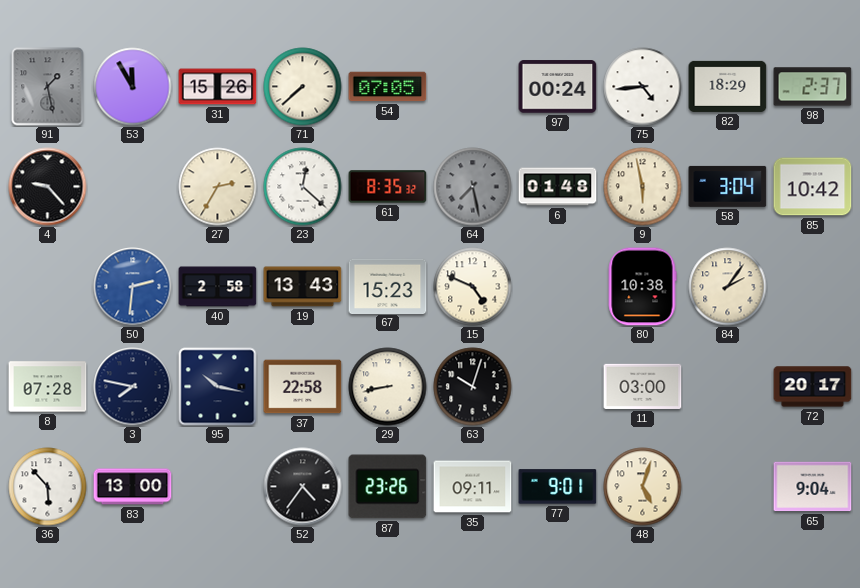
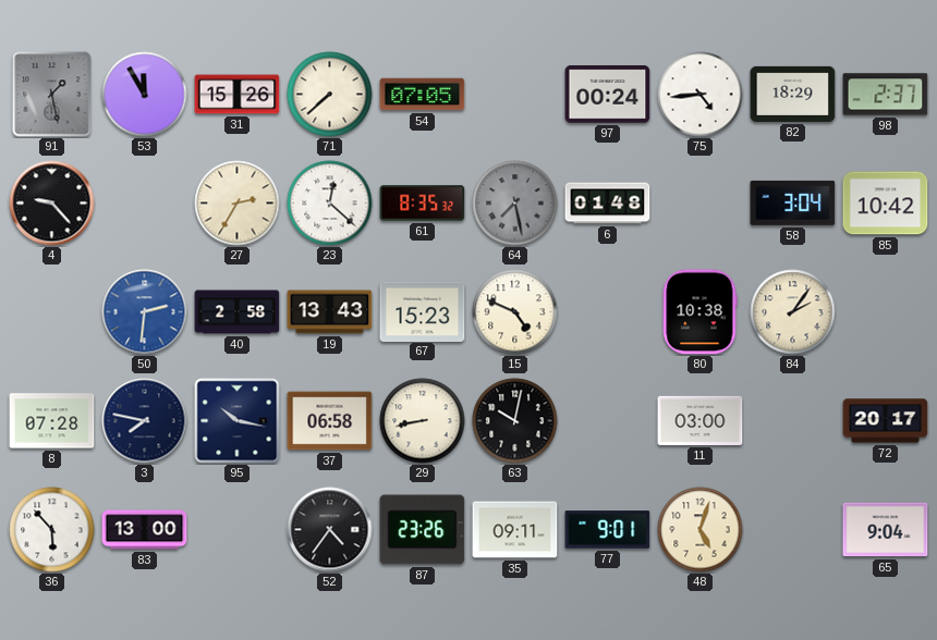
9: 5:58 -> none
37: 22:58 -> 06:58
63: 10:03 -> 10:02
